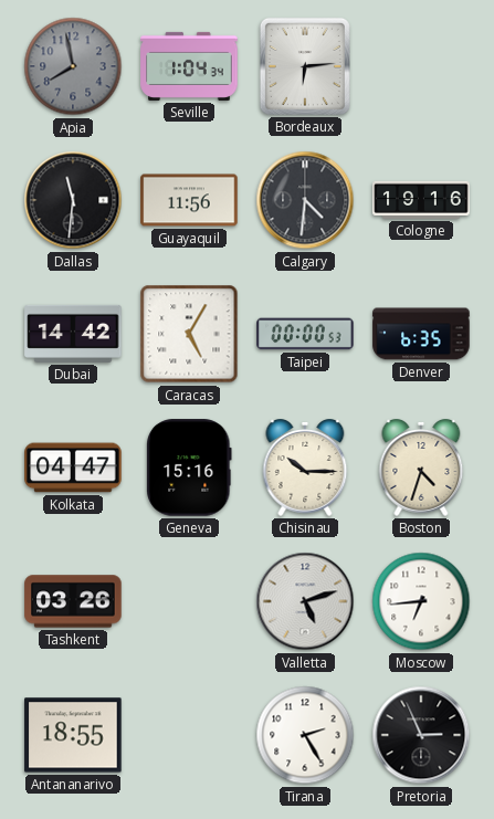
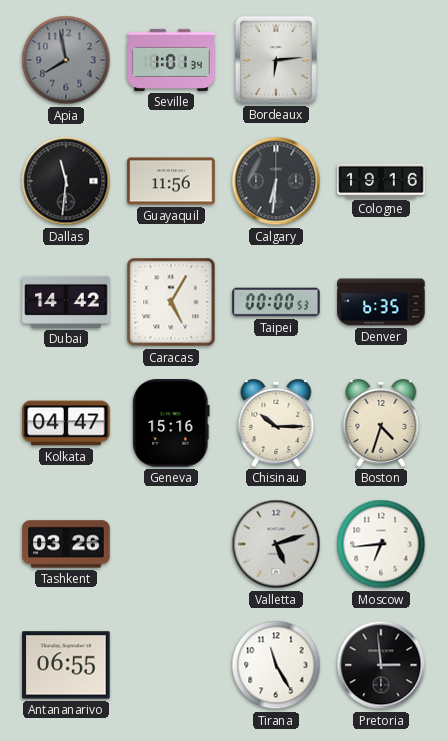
Seville: 1:04 -> 1:01
Calgary: 4:31 -> 6:31
Antananarivo: 18:55 -> 06:55
Tirana: 2:25 -> 11:25
Pretoria: 2:56 -> 2:59
